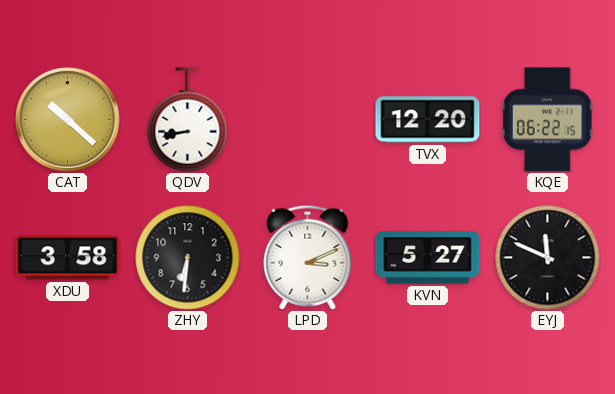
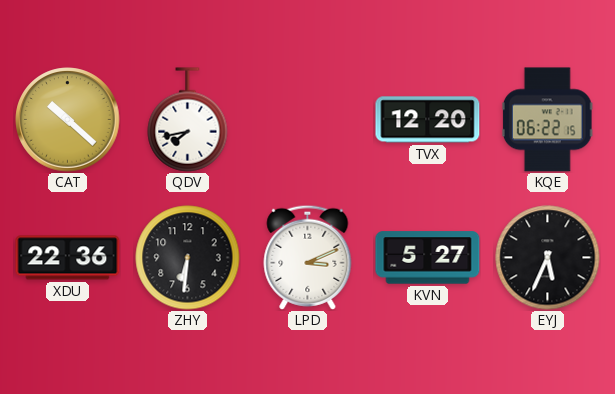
QDV: 8:43 -> 7:43
XDU: 3:58 -> 22:36
EYJ: 11:49 -> 5:34
